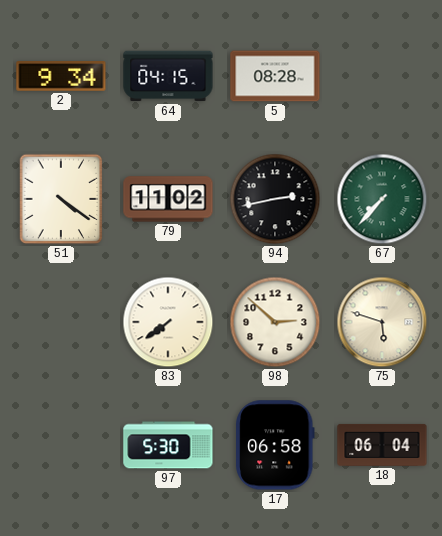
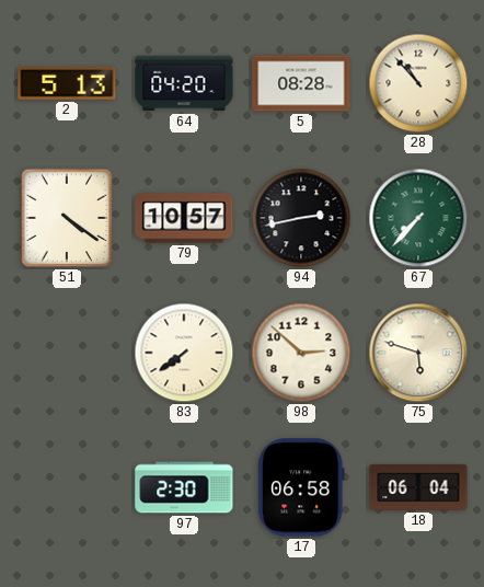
2: 9:34 -> 5:13
64: 04:15 -> 04:20
28: none -> 10:53
79: 11:02 -> 10:57
97: 5:30 -> 2:30
